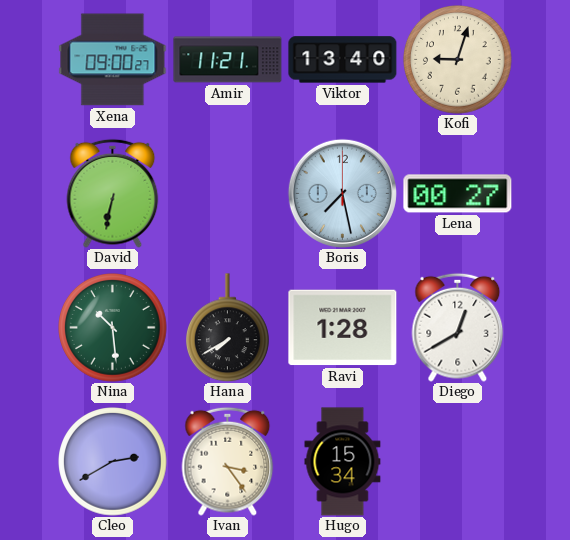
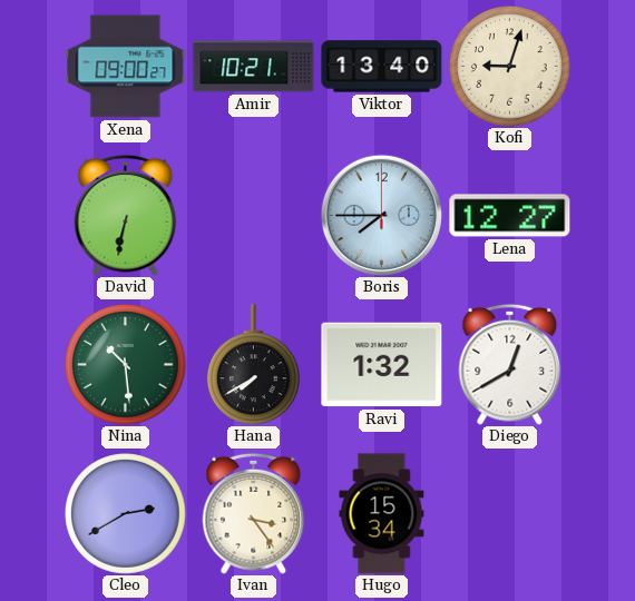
Amir: 11:21 -> 10:21
Boris: 7:28 -> 7:45
Lena: 00:27 -> 12:27
Ravi: 1:28 -> 1:32
